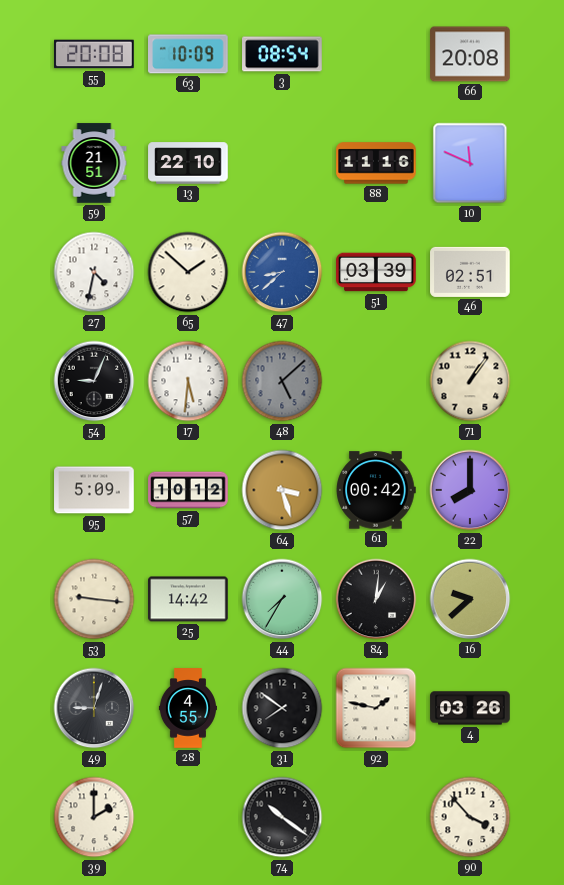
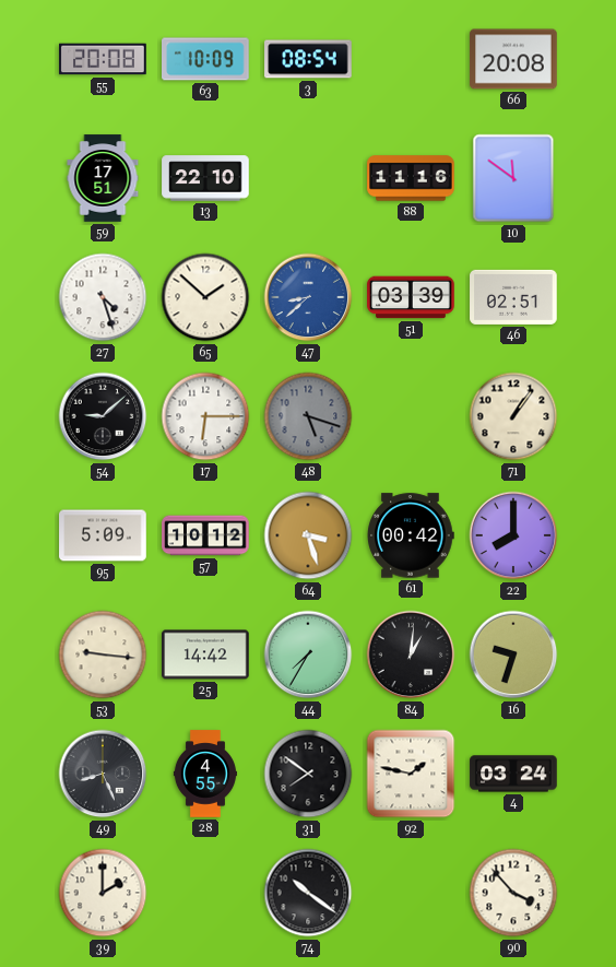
59: 21:51 -> 17:51
10: 11:49 -> 11:51
27: 4:32 -> 4:27
54: 9:04 -> 9:08
17: 5:31 -> 6:15
48: 5:08 -> 5:18
16: 9:38 -> 9:33
49: 9:03 -> 8:26
4: 03:26 -> 03:24
